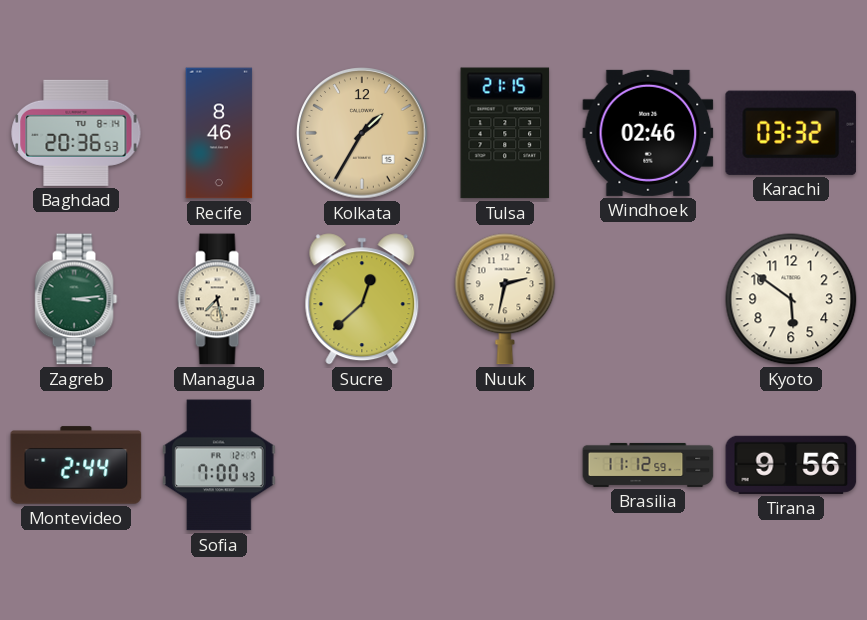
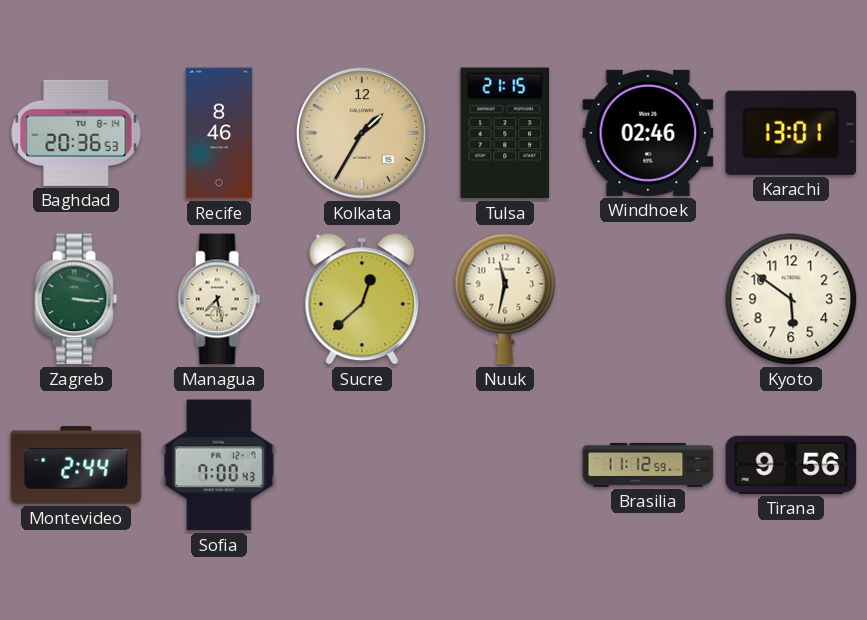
Karachi: 03:32 -> 13:01
Zagreb: 3:14 -> 3:16
Nuuk: 2:32 -> 11:32
